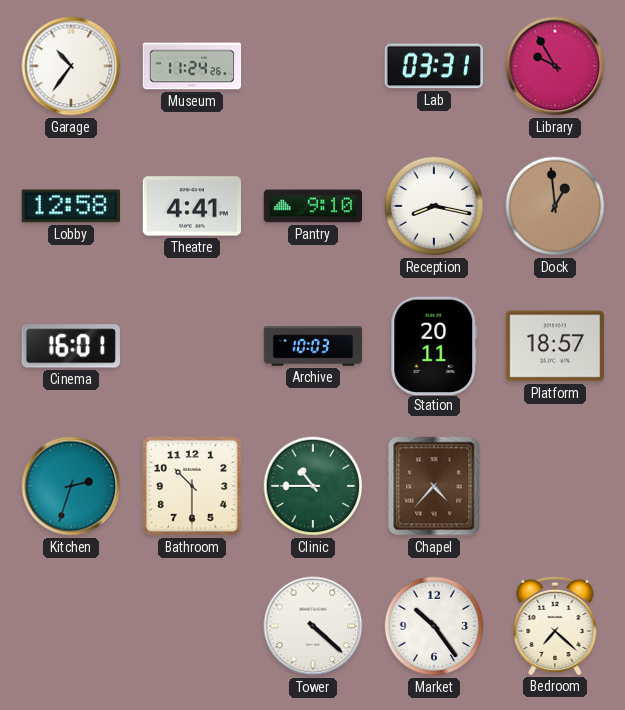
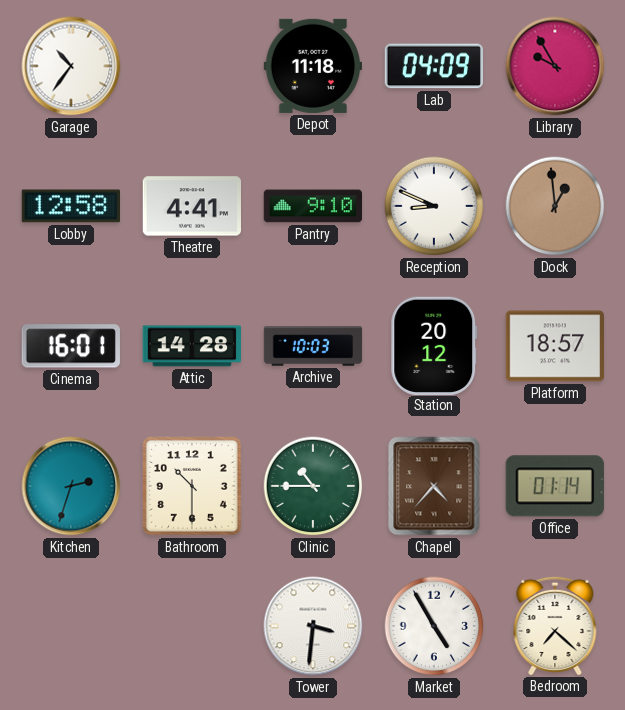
Museum: 11:24 -> none
Depot: none -> 11:18
Lab: 03:31 -> 04:09
Reception: 8:17 -> 8:49
Attic: none -> 14:28
Station: 20:11 -> 20:12
Office: none -> 01:14
Tower: 4:22 -> 3:31
Market: 10:24 -> 4:55
